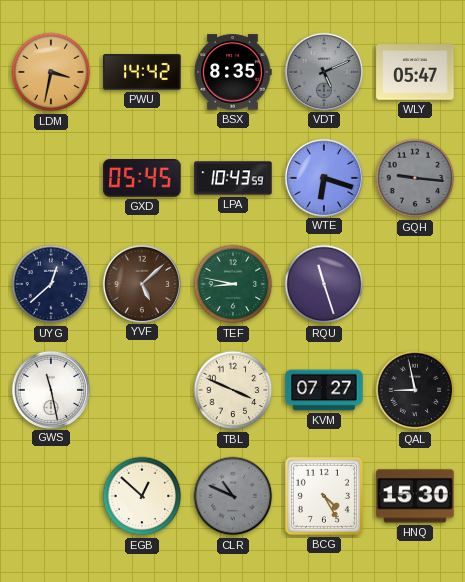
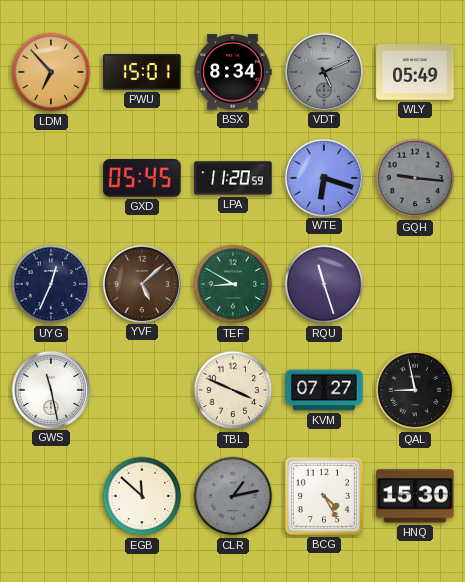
LDM: 3:32 -> 6:53
PWU: 14:42 -> 15:01
BSX: 8:35 -> 8:34
WLY: 05:47 -> 05:49
LPA: 10:43 -> 11:20
UYG: 12:38 -> 12:34
TEF: 8:47 -> 8:50
EGB: 12:52 -> 11:52
CLR: 10:49 -> 1:13
